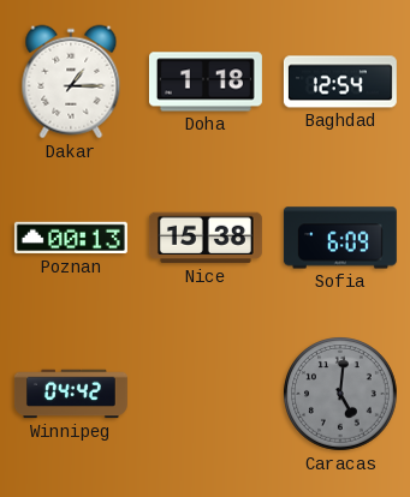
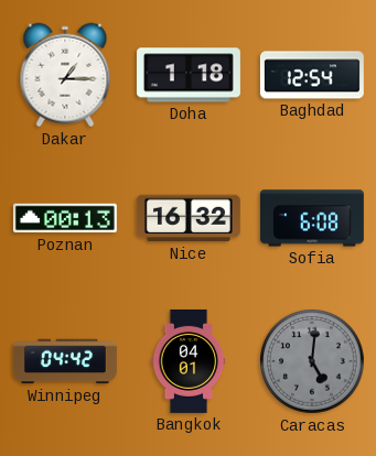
Nice: 15:38 -> 16:32
Sofia: 6:09 -> 6:08
Bangkok: none -> 04:01
